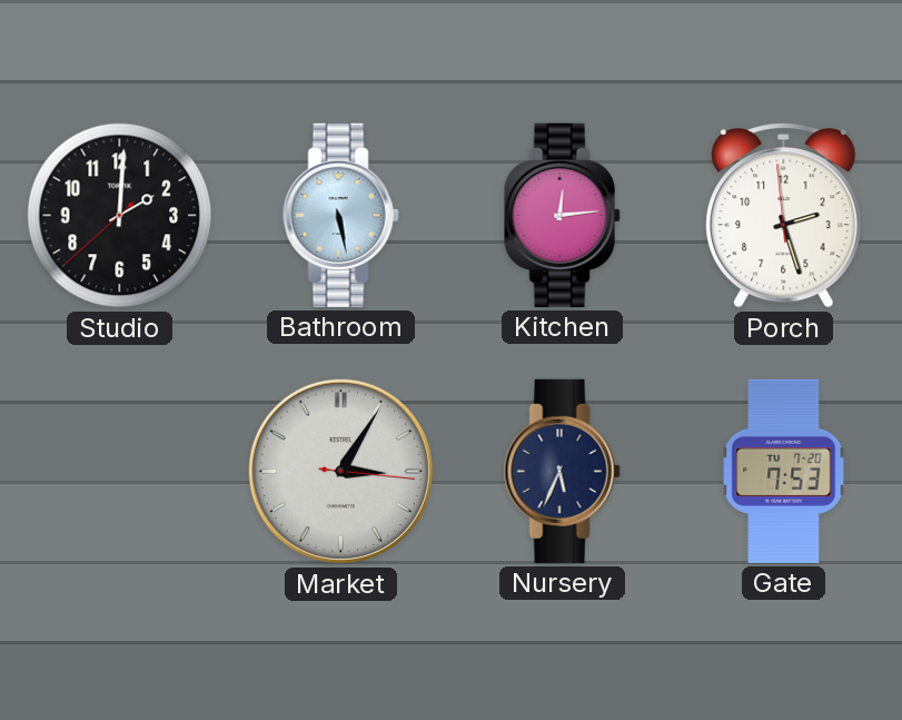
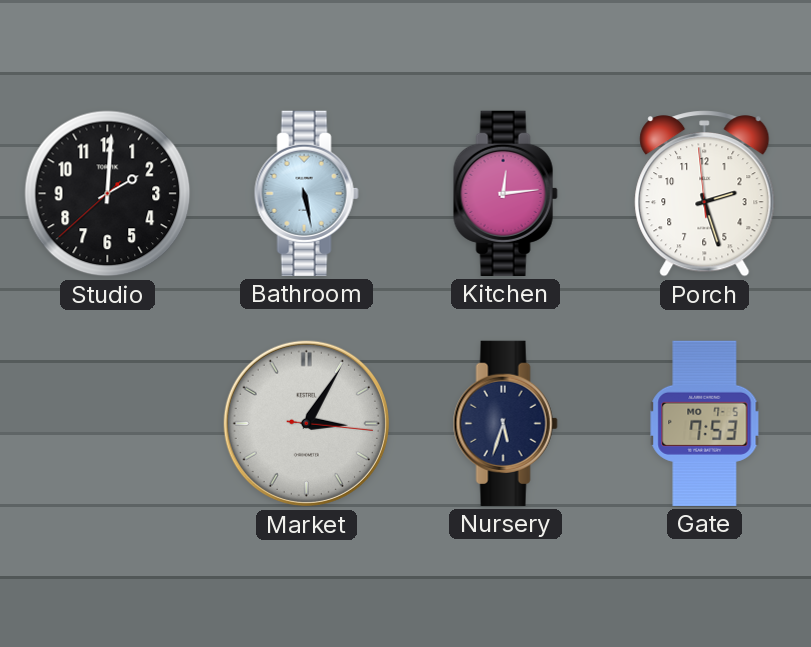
Nursery: 5:34 -> 5:33
Gate date: TU 7-20 -> MO 7-5
